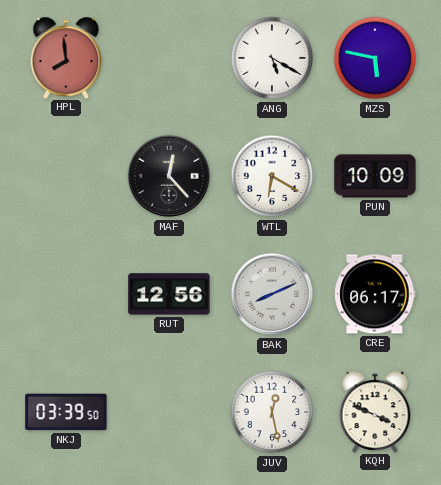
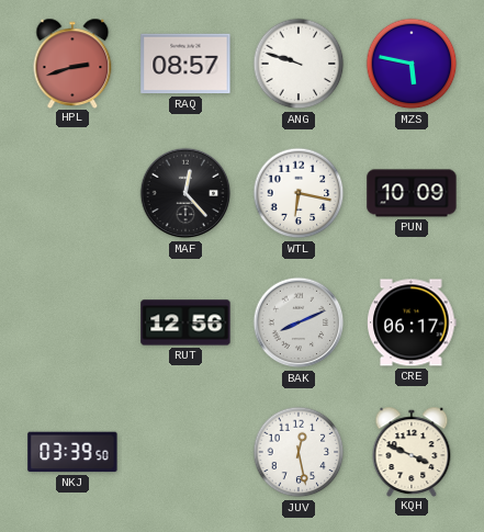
HPL: 7:59 -> 2:42
RAQ: none -> 08:57
ANG: 5:20 -> 9:48
WTL: 6:20 -> 6:17
